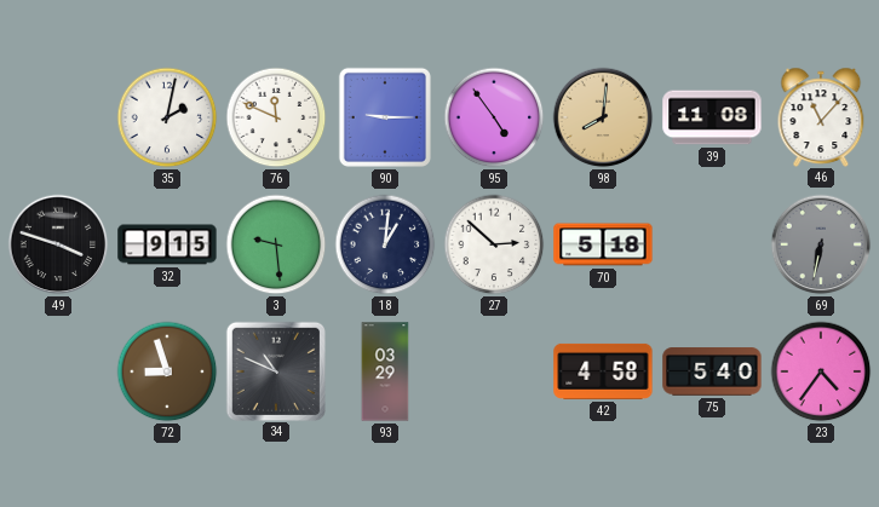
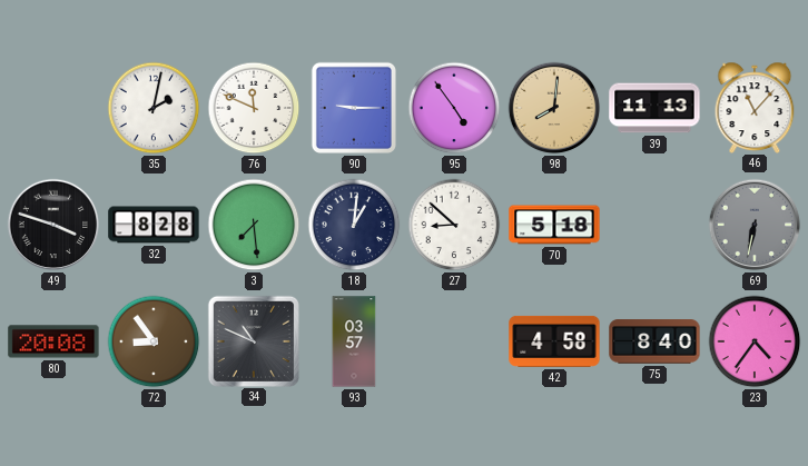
39: 11:08 -> 11:13
32: 9:15 -> 8:28
3: 9:29 -> 7:29
27: 2:52 -> 8:52
80: none -> 20:08
72: 8:57 -> 8:54
93: 03:29 -> 03:57
75: 5:40 -> 8:40
